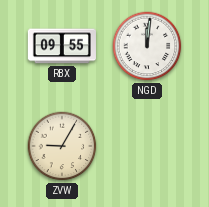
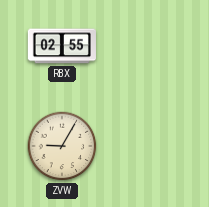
RBX: 09:55 -> 02:55
NGD: 12:01 -> none
